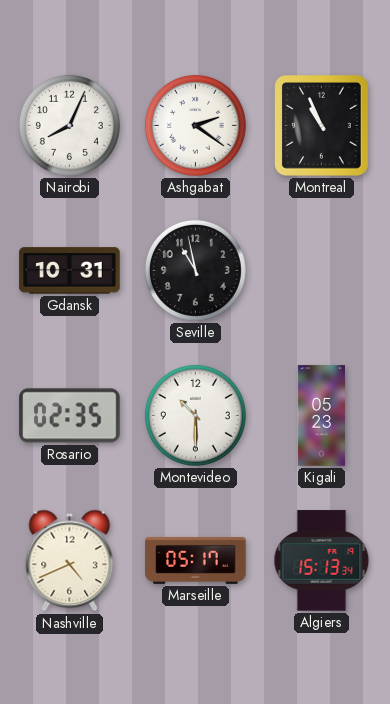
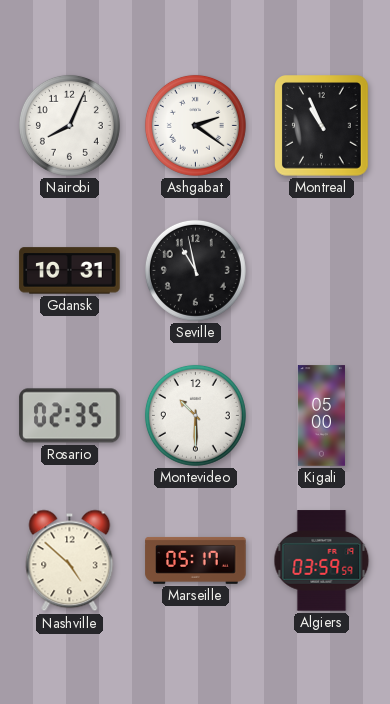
Kigali: 05:23 -> 05:00
Nashville: 4:41 -> 4:52
Algiers: 15:13 -> 03:59
